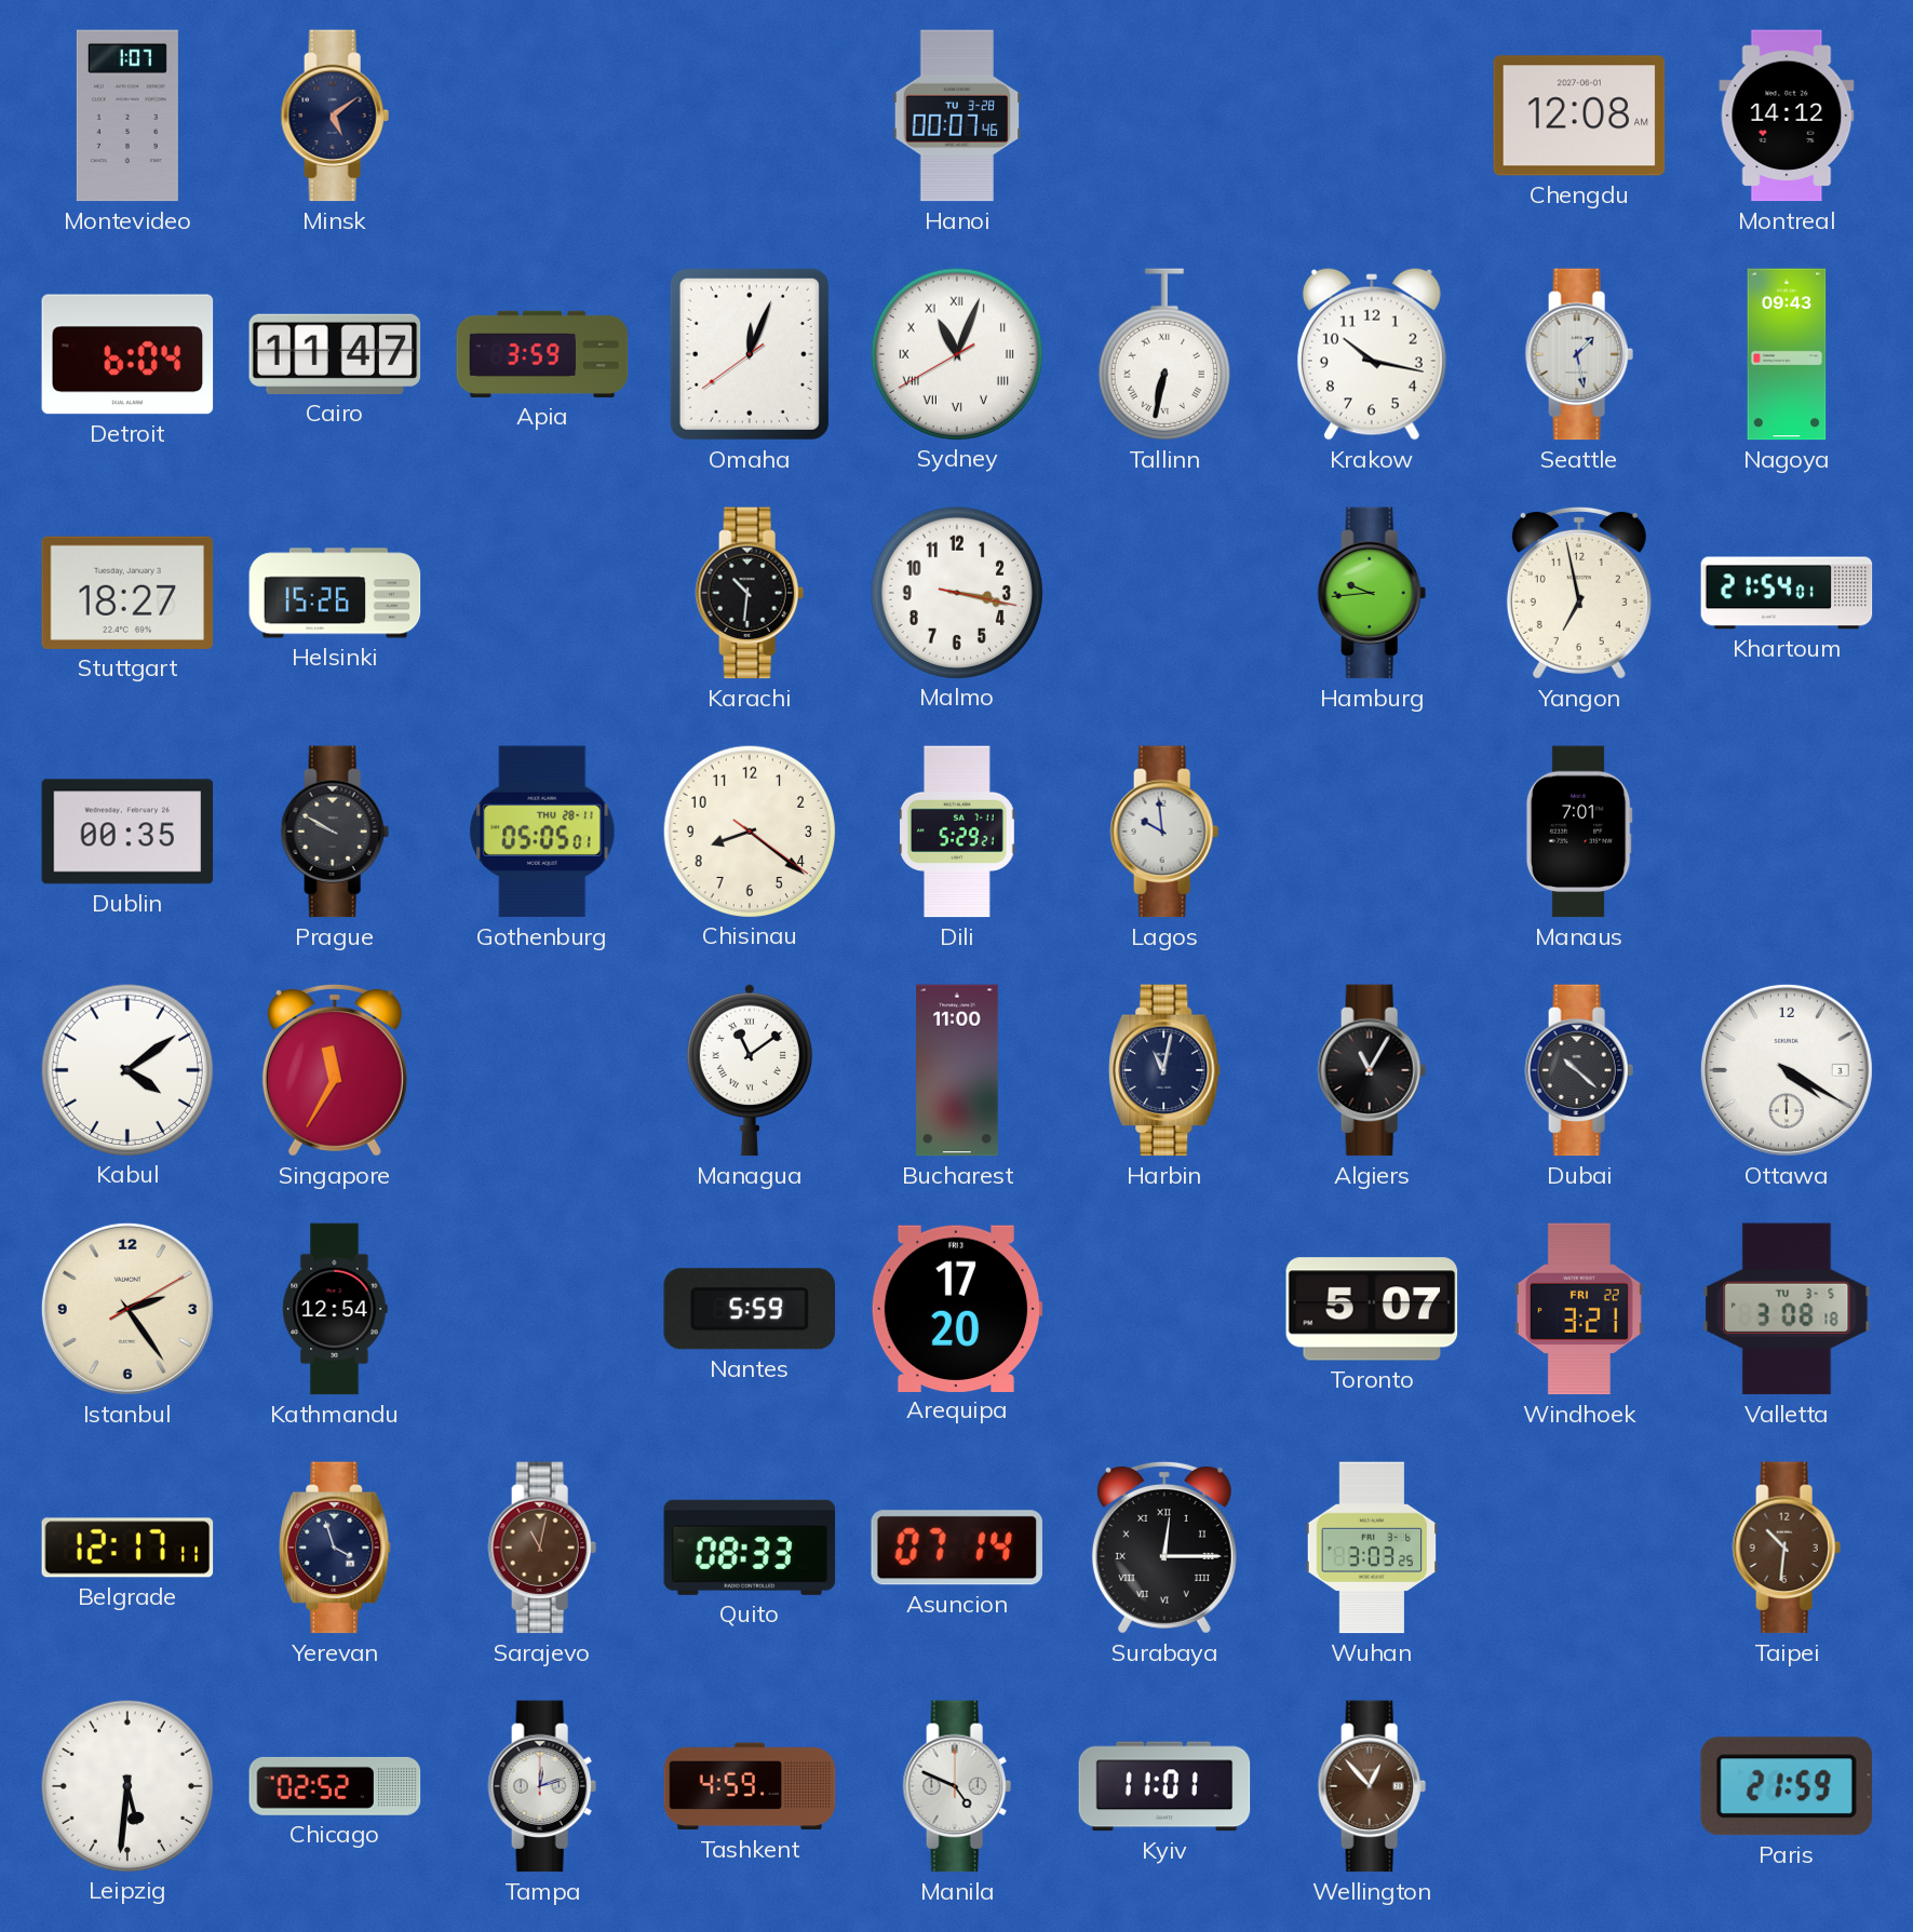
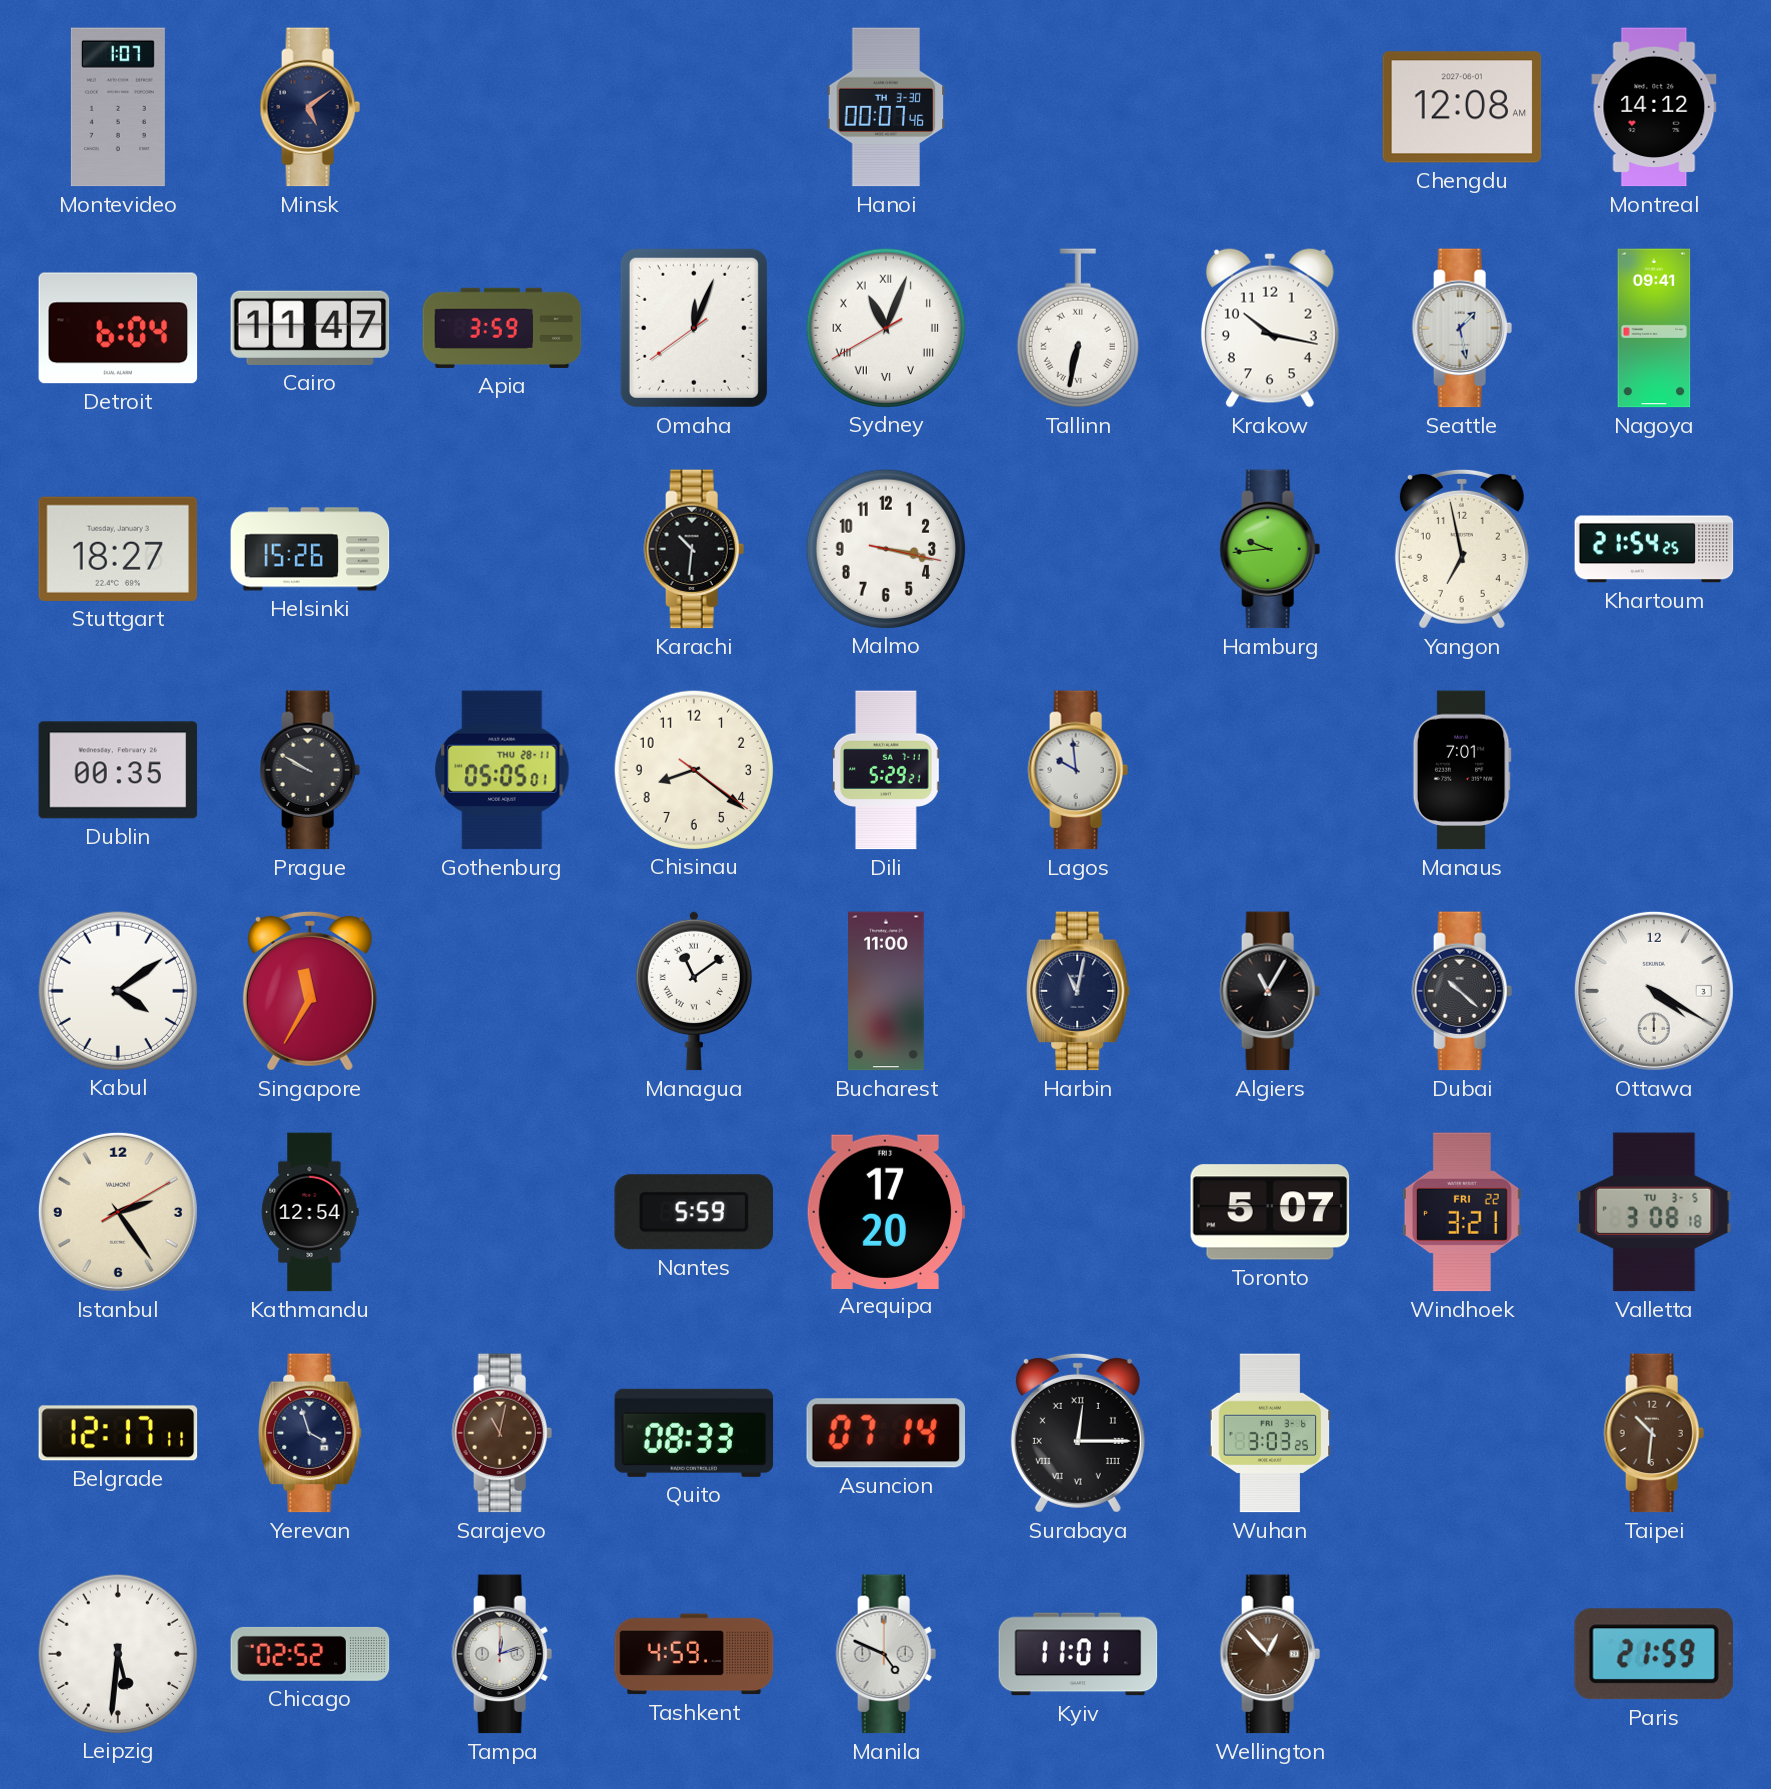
Hanoi date: TU 3-28 -> TH 3-30
Nagoya: 09:43 -> 09:41
Khartoum: 21:54:01 -> 21:54:25
